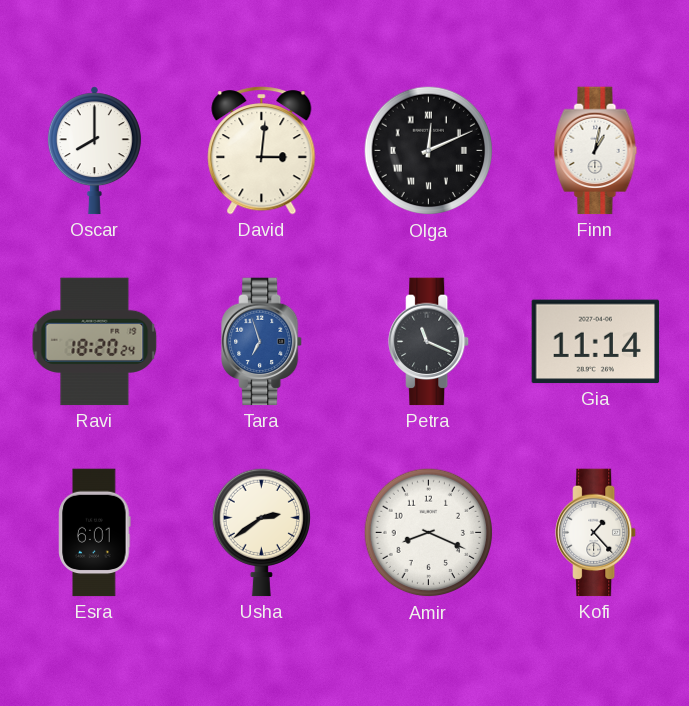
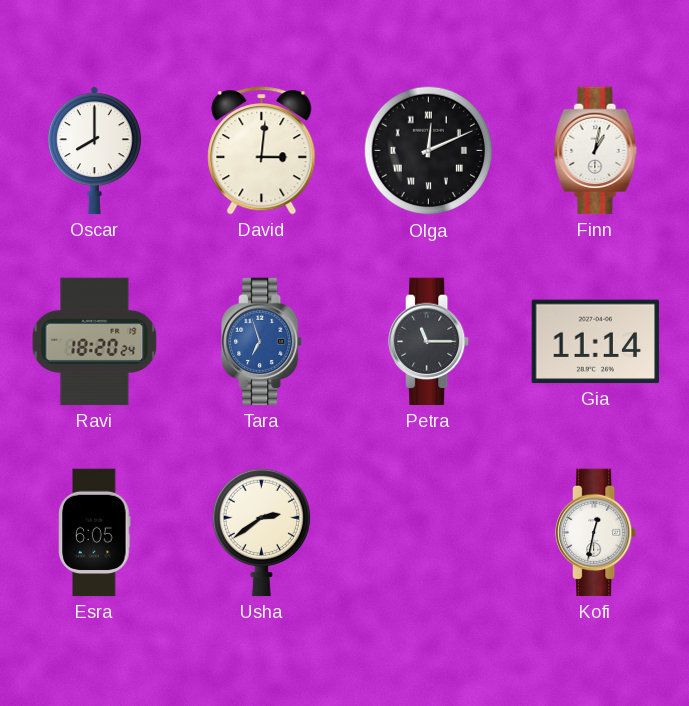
Petra: 11:19 -> 11:15
Esra: 6:01 -> 6:05
Amir: 8:19 -> none
Kofi: 1:23 -> 12:32
